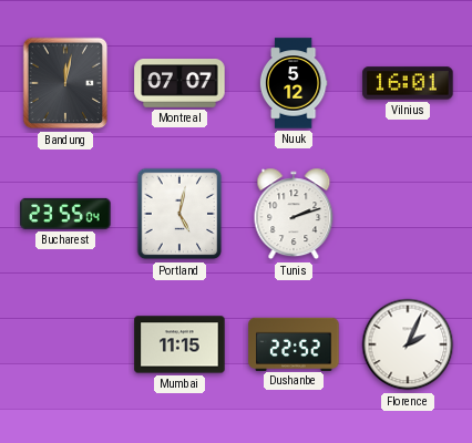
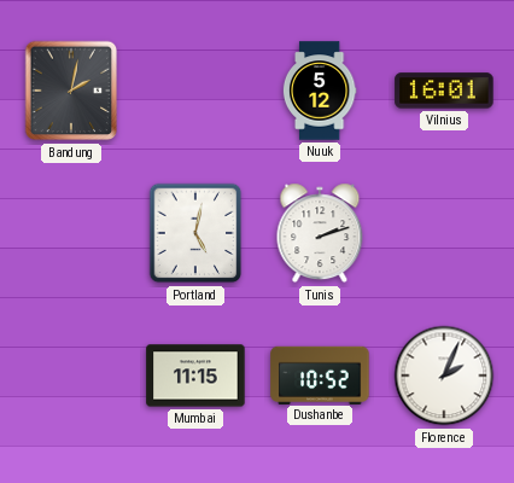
Bandung: 12:02 -> 2:02
Montreal: 07:07 -> none
Bucharest: 23:55 -> none
Dushanbe: 22:52 -> 10:52
